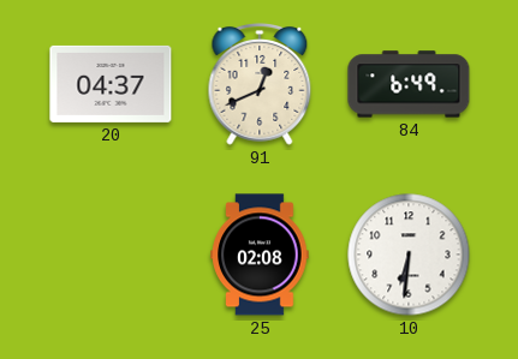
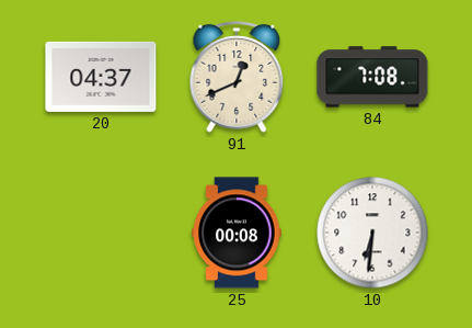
84: 6:49 -> 7:08
25: 02:08 -> 00:08
